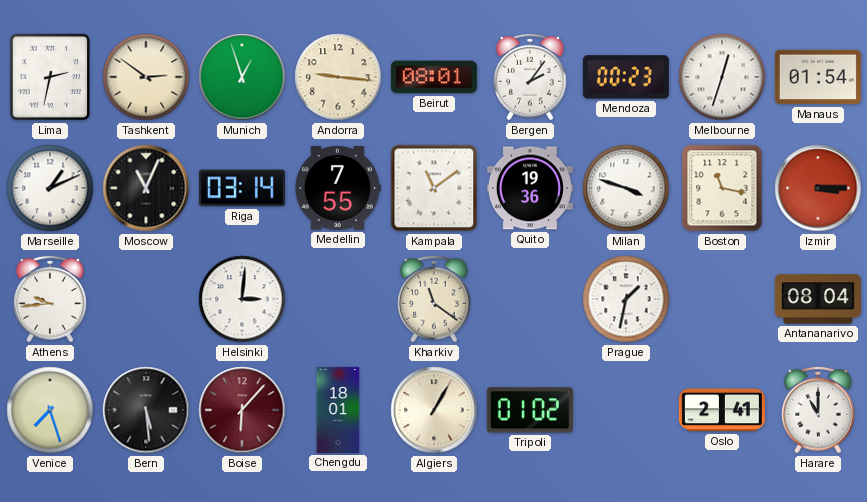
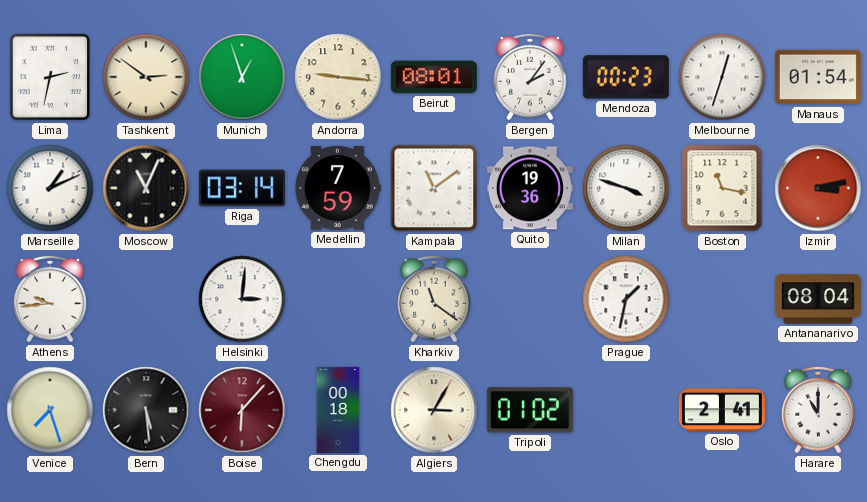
Medellin: 7:55 -> 7:59
Izmir: 3:15 -> 3:13
Chengdu: 18:01 -> 00:18
Algiers: 1:05 -> 3:05
